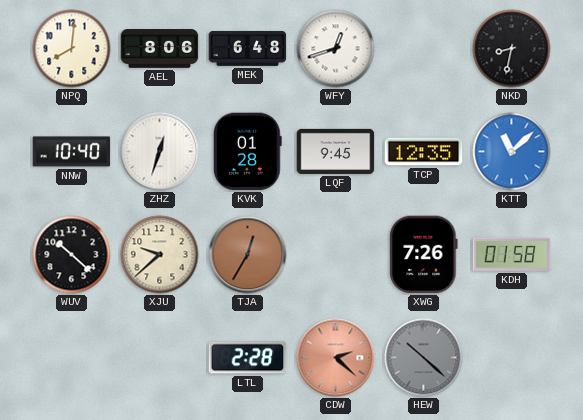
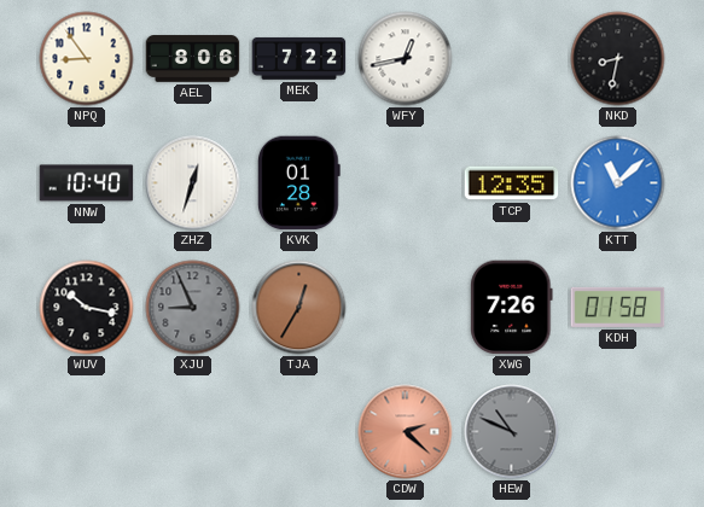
NPQ: 8:01 -> 8:54
MEK: 6:48 -> 7:22
WFY: 12:42 -> 12:43
LQF: 9:45 -> none
WUV: 10:22 -> 10:17
XJU: 9:38 -> 8:56
XJU dial: cream -> grey
LTL: 2:28 -> none
HEW: 10:22 -> 10:49
